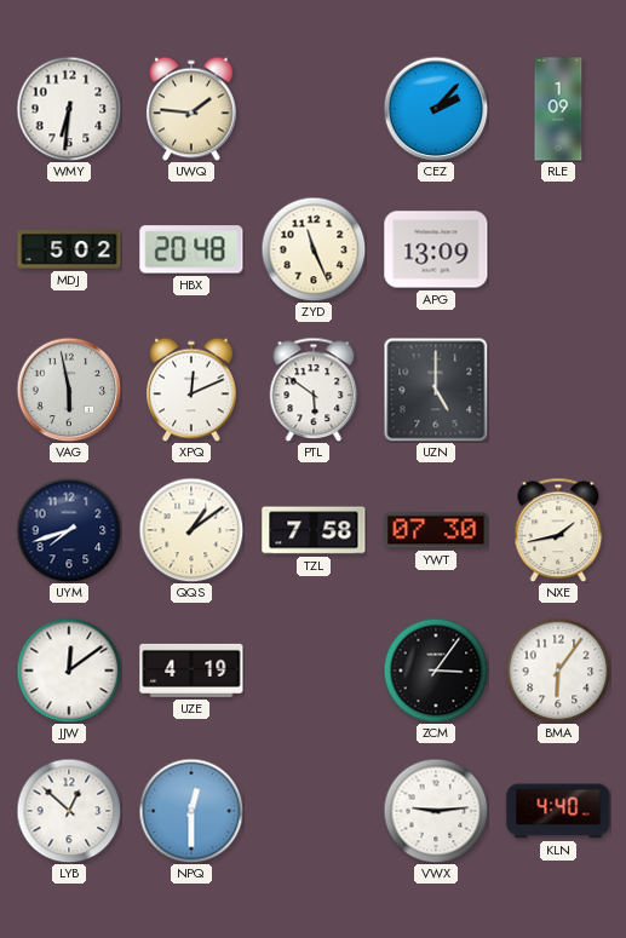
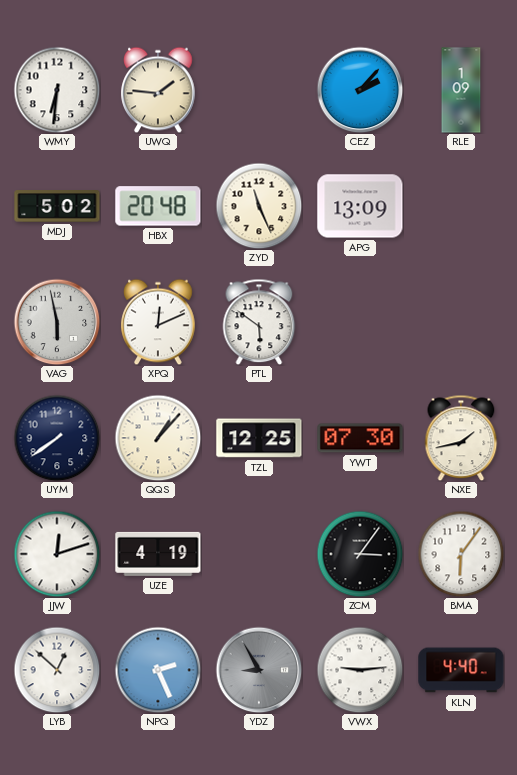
UZN: 5:00 -> none
UYM: 7:42 -> 7:39
QQS: 1:09 -> 1:07
TZL: 7:58 -> 12:25
JJW: 12:09 -> 12:12
NPQ: 12:30 -> 2:26
YDZ: none -> 8:55
